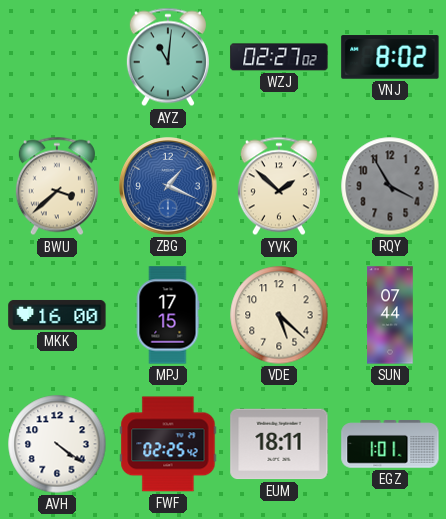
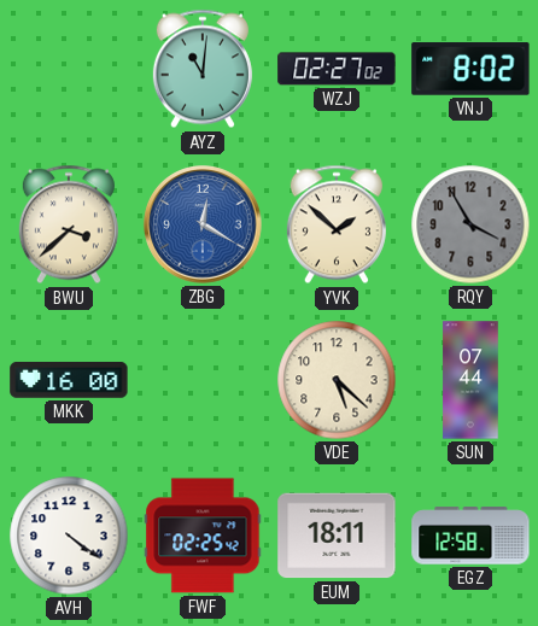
ZBG: 1:19 -> 12:20
MPJ: 17:15 -> none
EGZ: 1:01 -> 12:58
